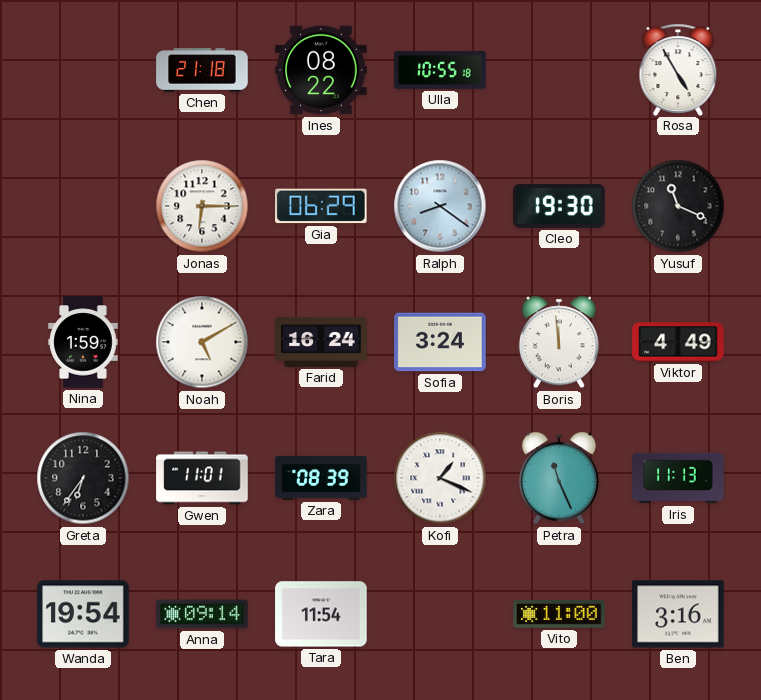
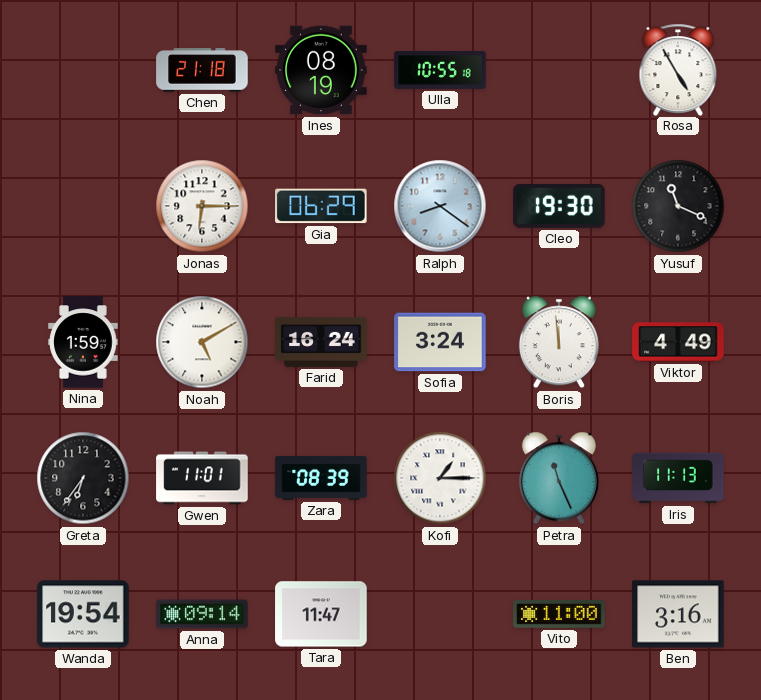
Ines: 08:22 -> 08:19
Kofi: 1:19 -> 1:15
Tara: 11:54 -> 11:47
